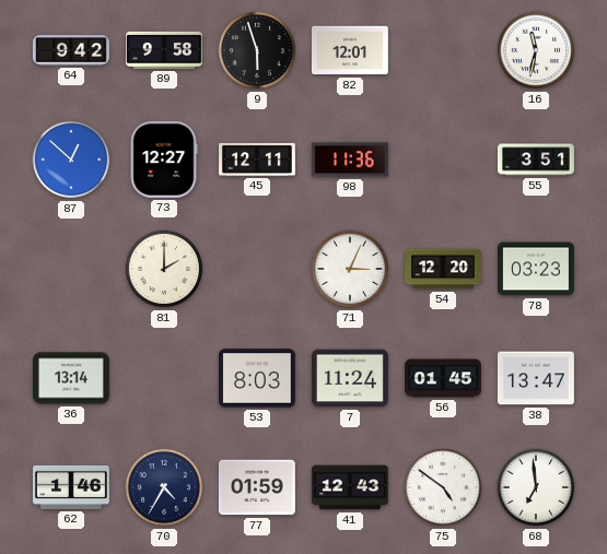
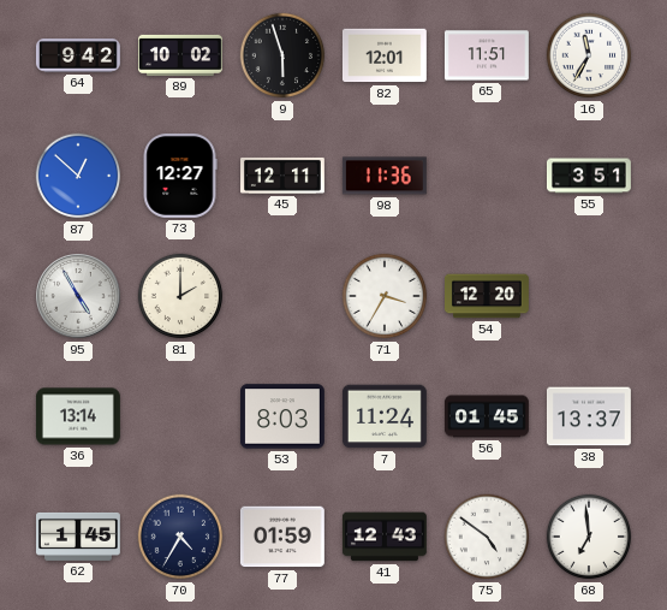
89: 9:58 -> 10:02
65: none -> 11:51
16: 11:32 -> 11:35
95: none -> 4:55
71: 3:04 -> 3:35
78: 03:23 -> none
38: 13:47 -> 13:37
62: 1:46 -> 1:45
